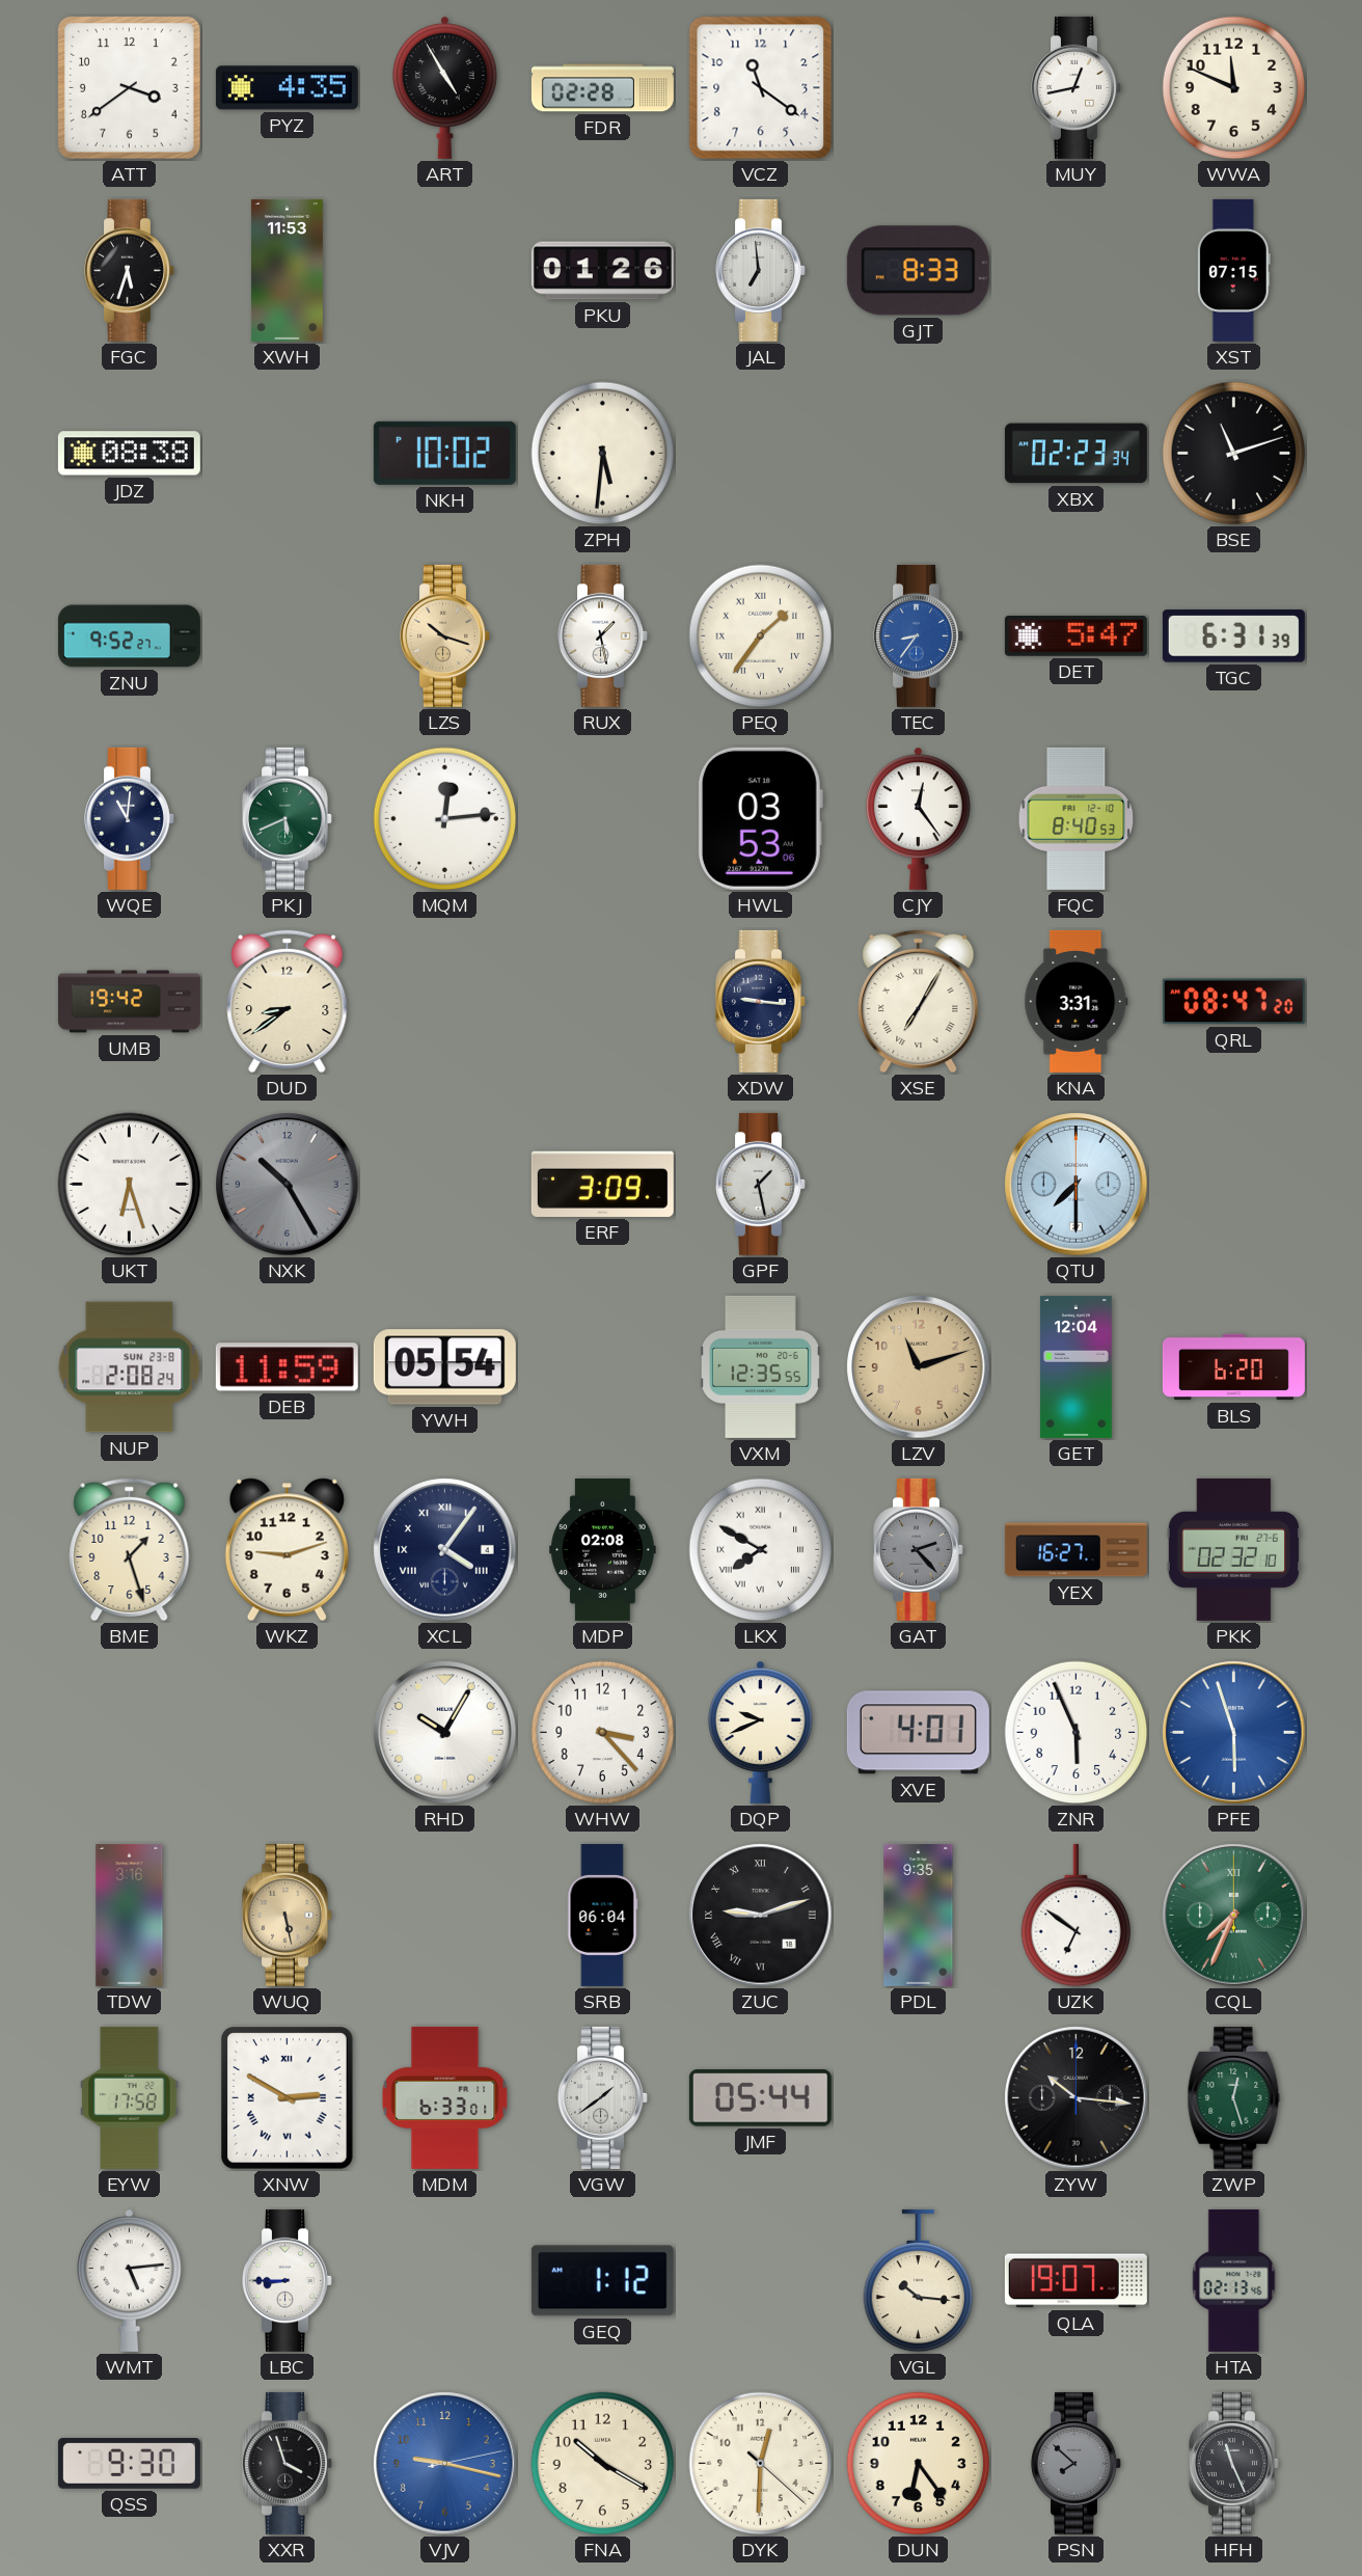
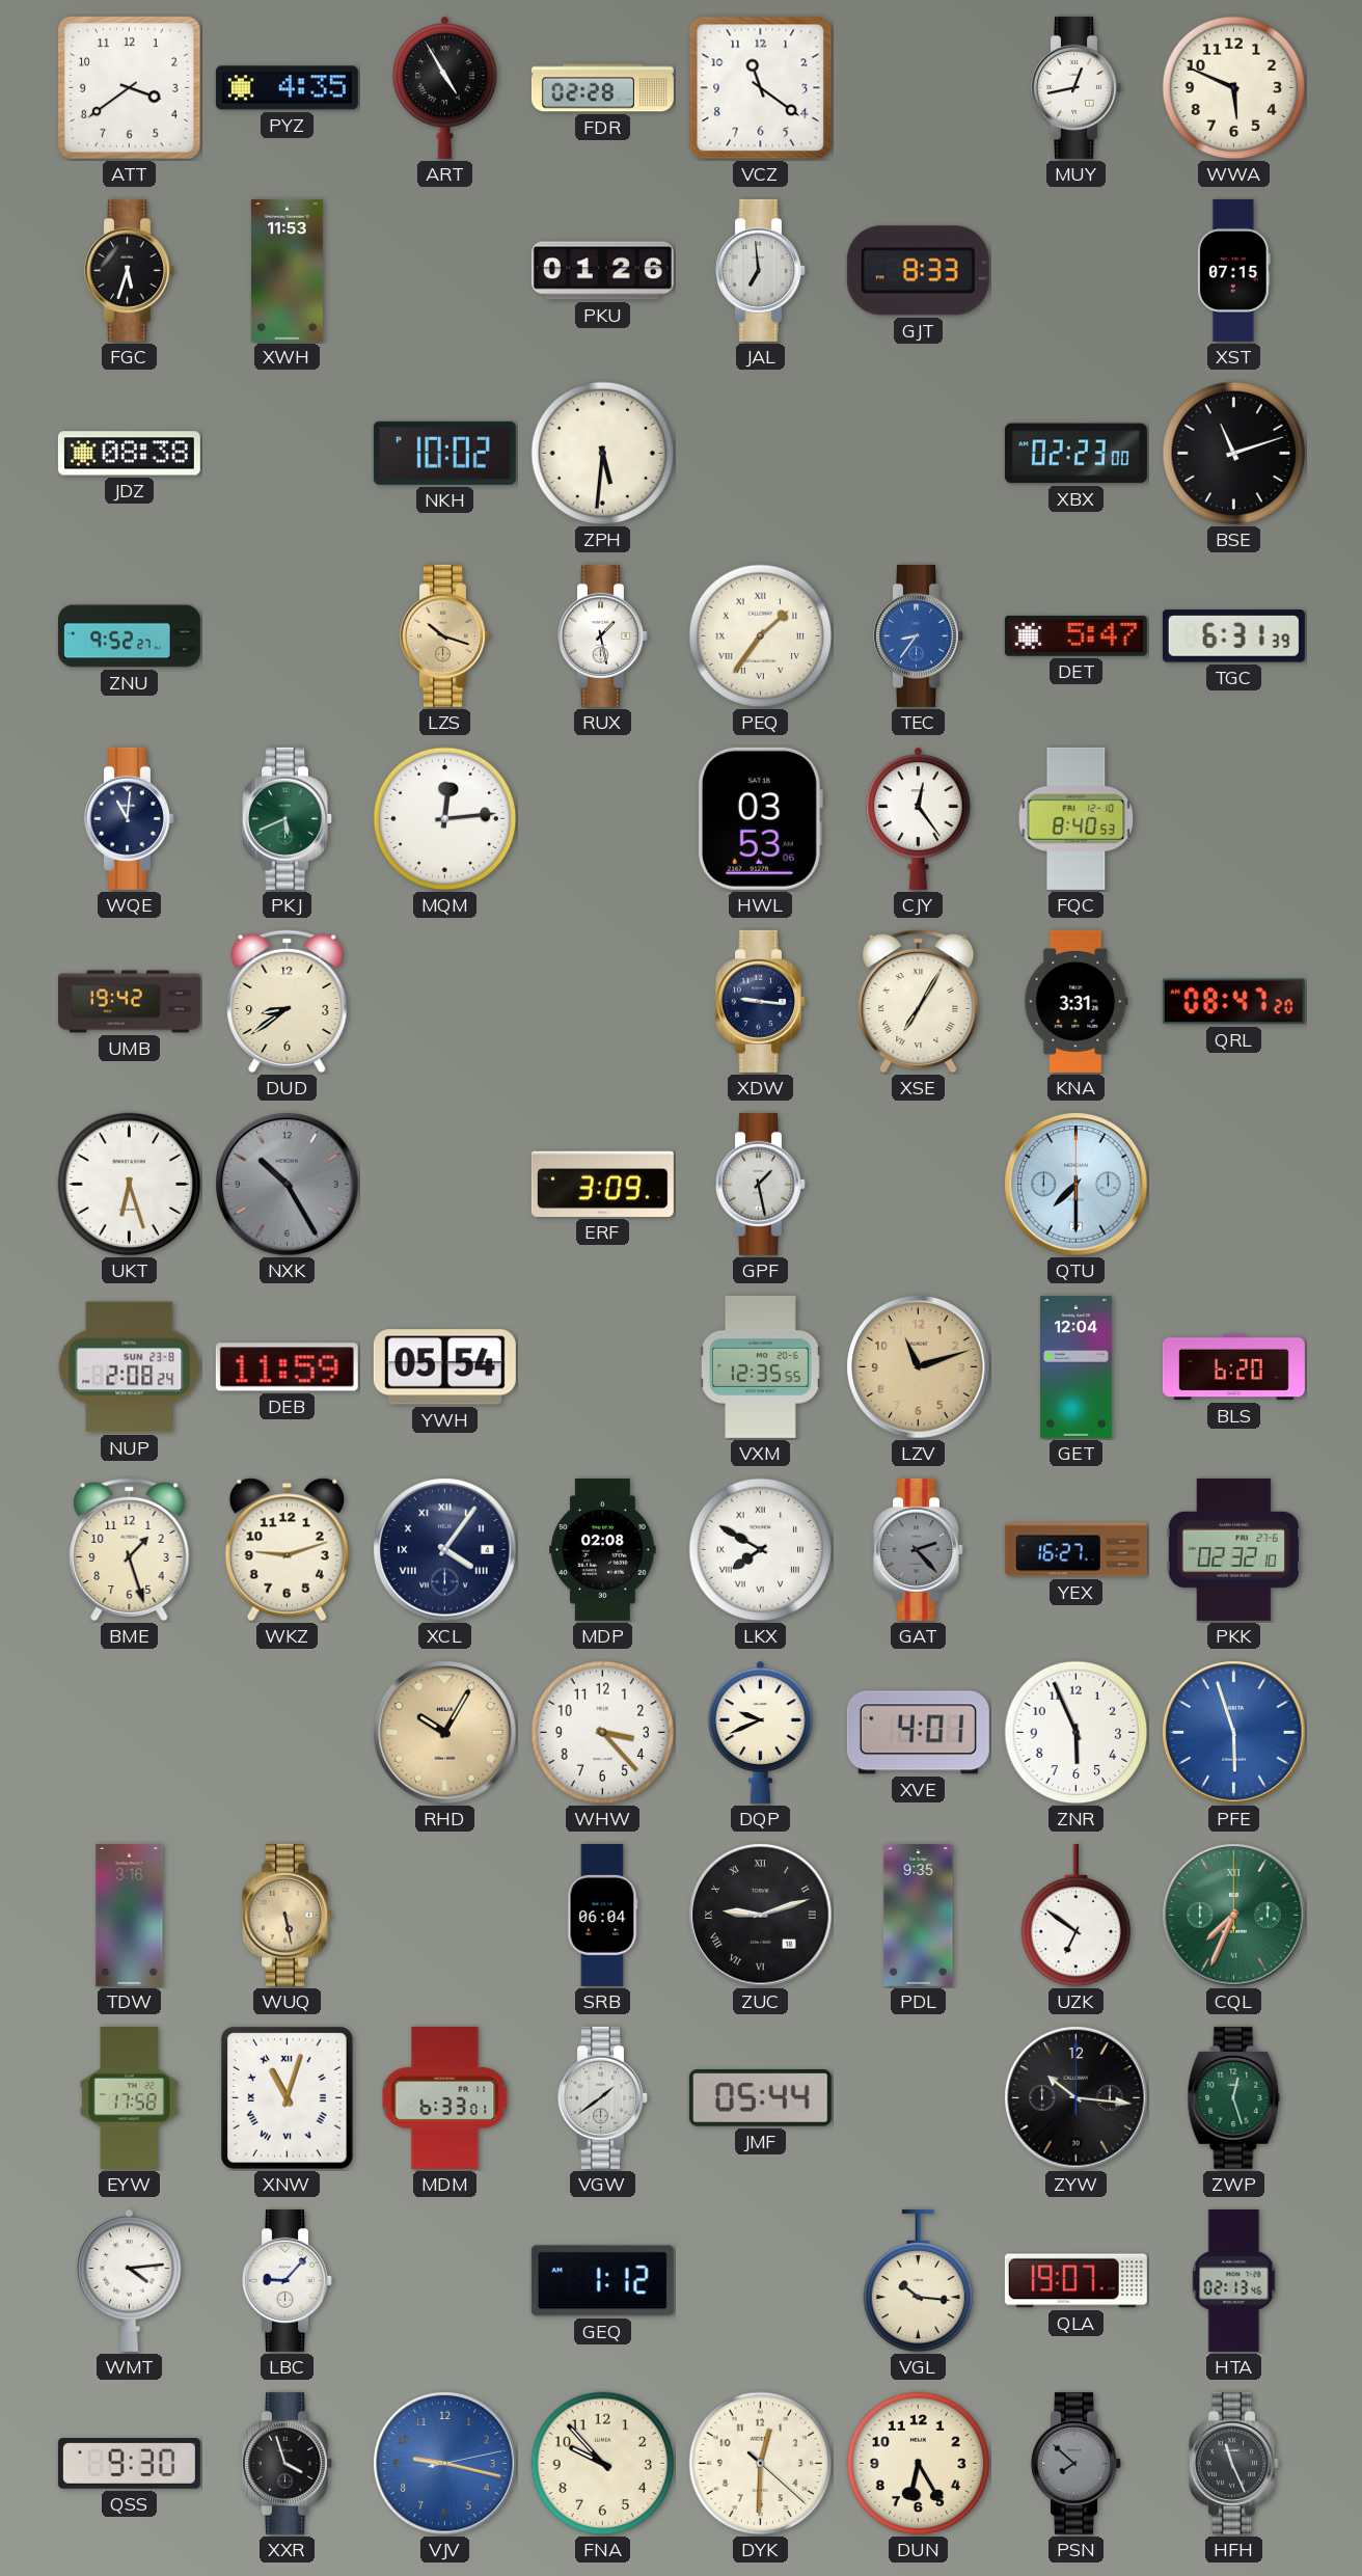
WWA: 11:49 -> 5:49
XBX: 02:23:34 -> 02:23:00
RHD dial: white -> champagne
XNW: 2:50 -> 11:03
WMT: 5:14 -> 4:14
LBC: 8:45 -> 9:07
FNA: 10:20 -> 9:53
DUN: 6:24 -> 6:25
